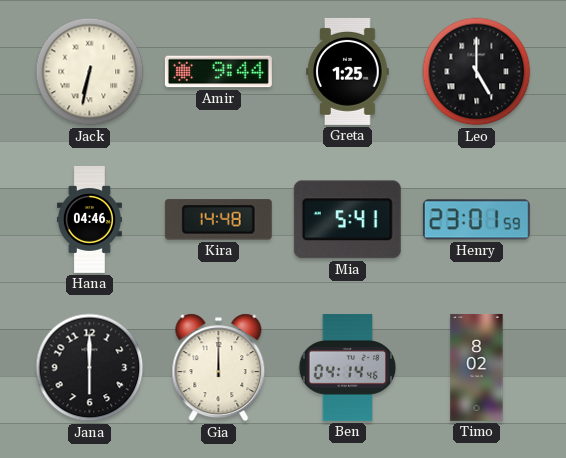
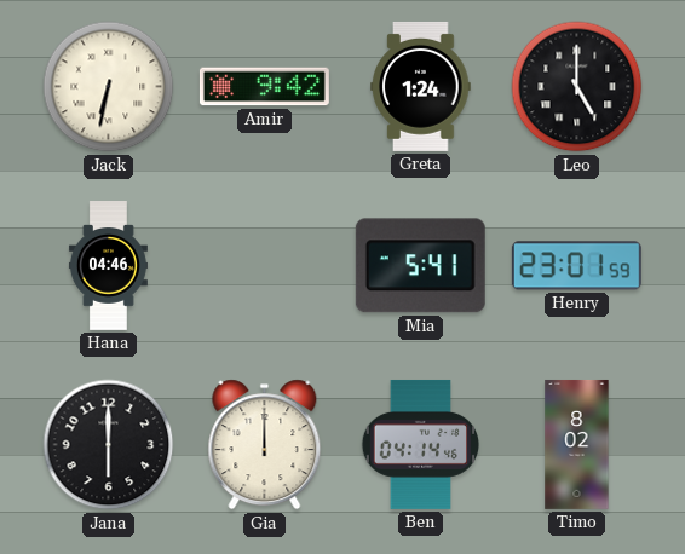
Amir: 9:44 -> 9:42
Greta: 1:25 -> 1:24
Kira: 14:48 -> none
